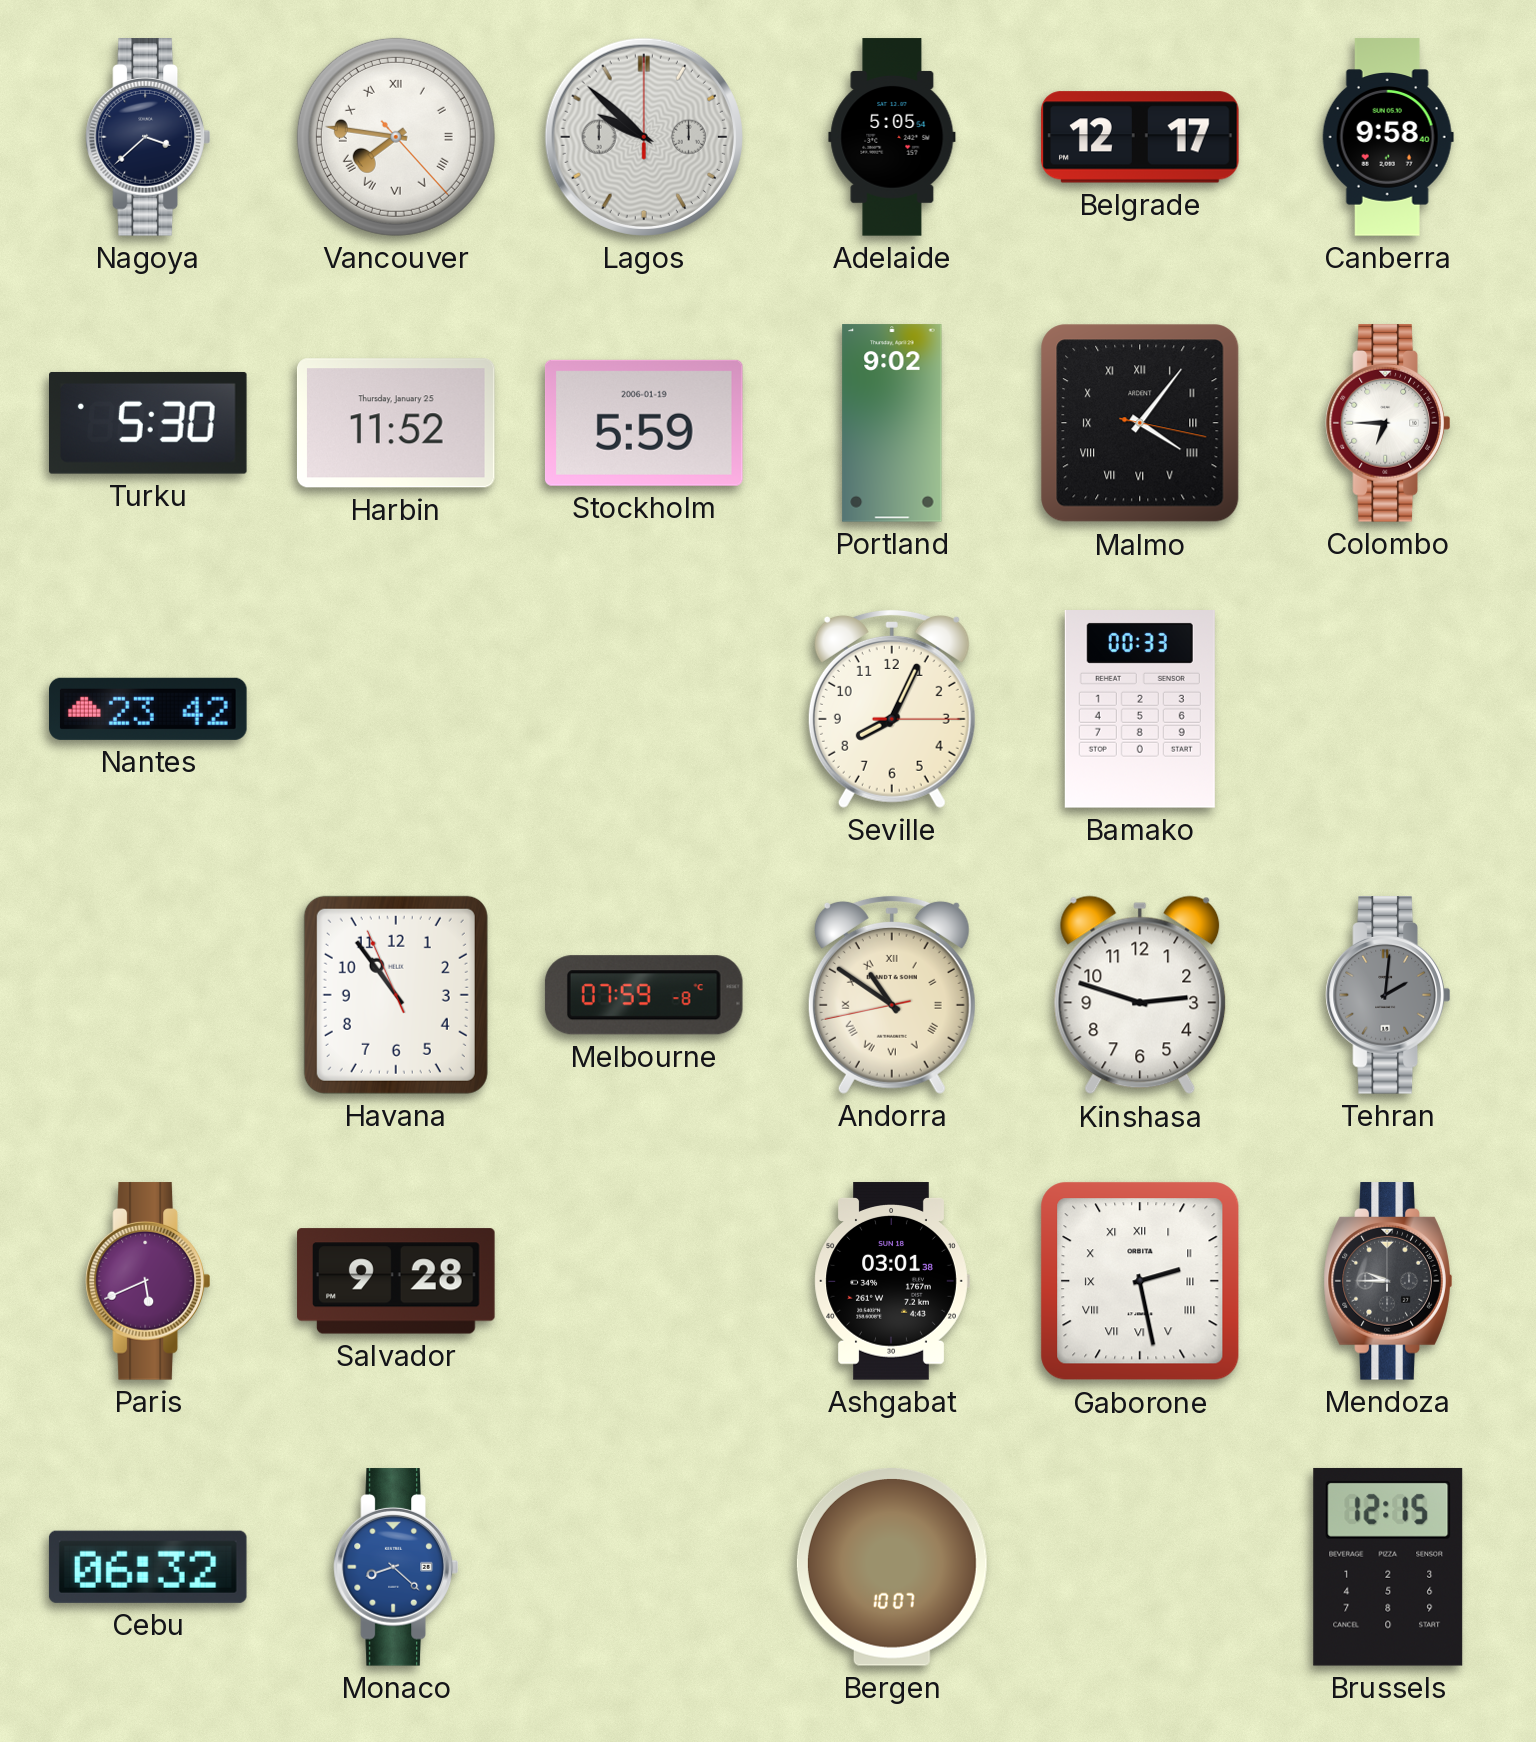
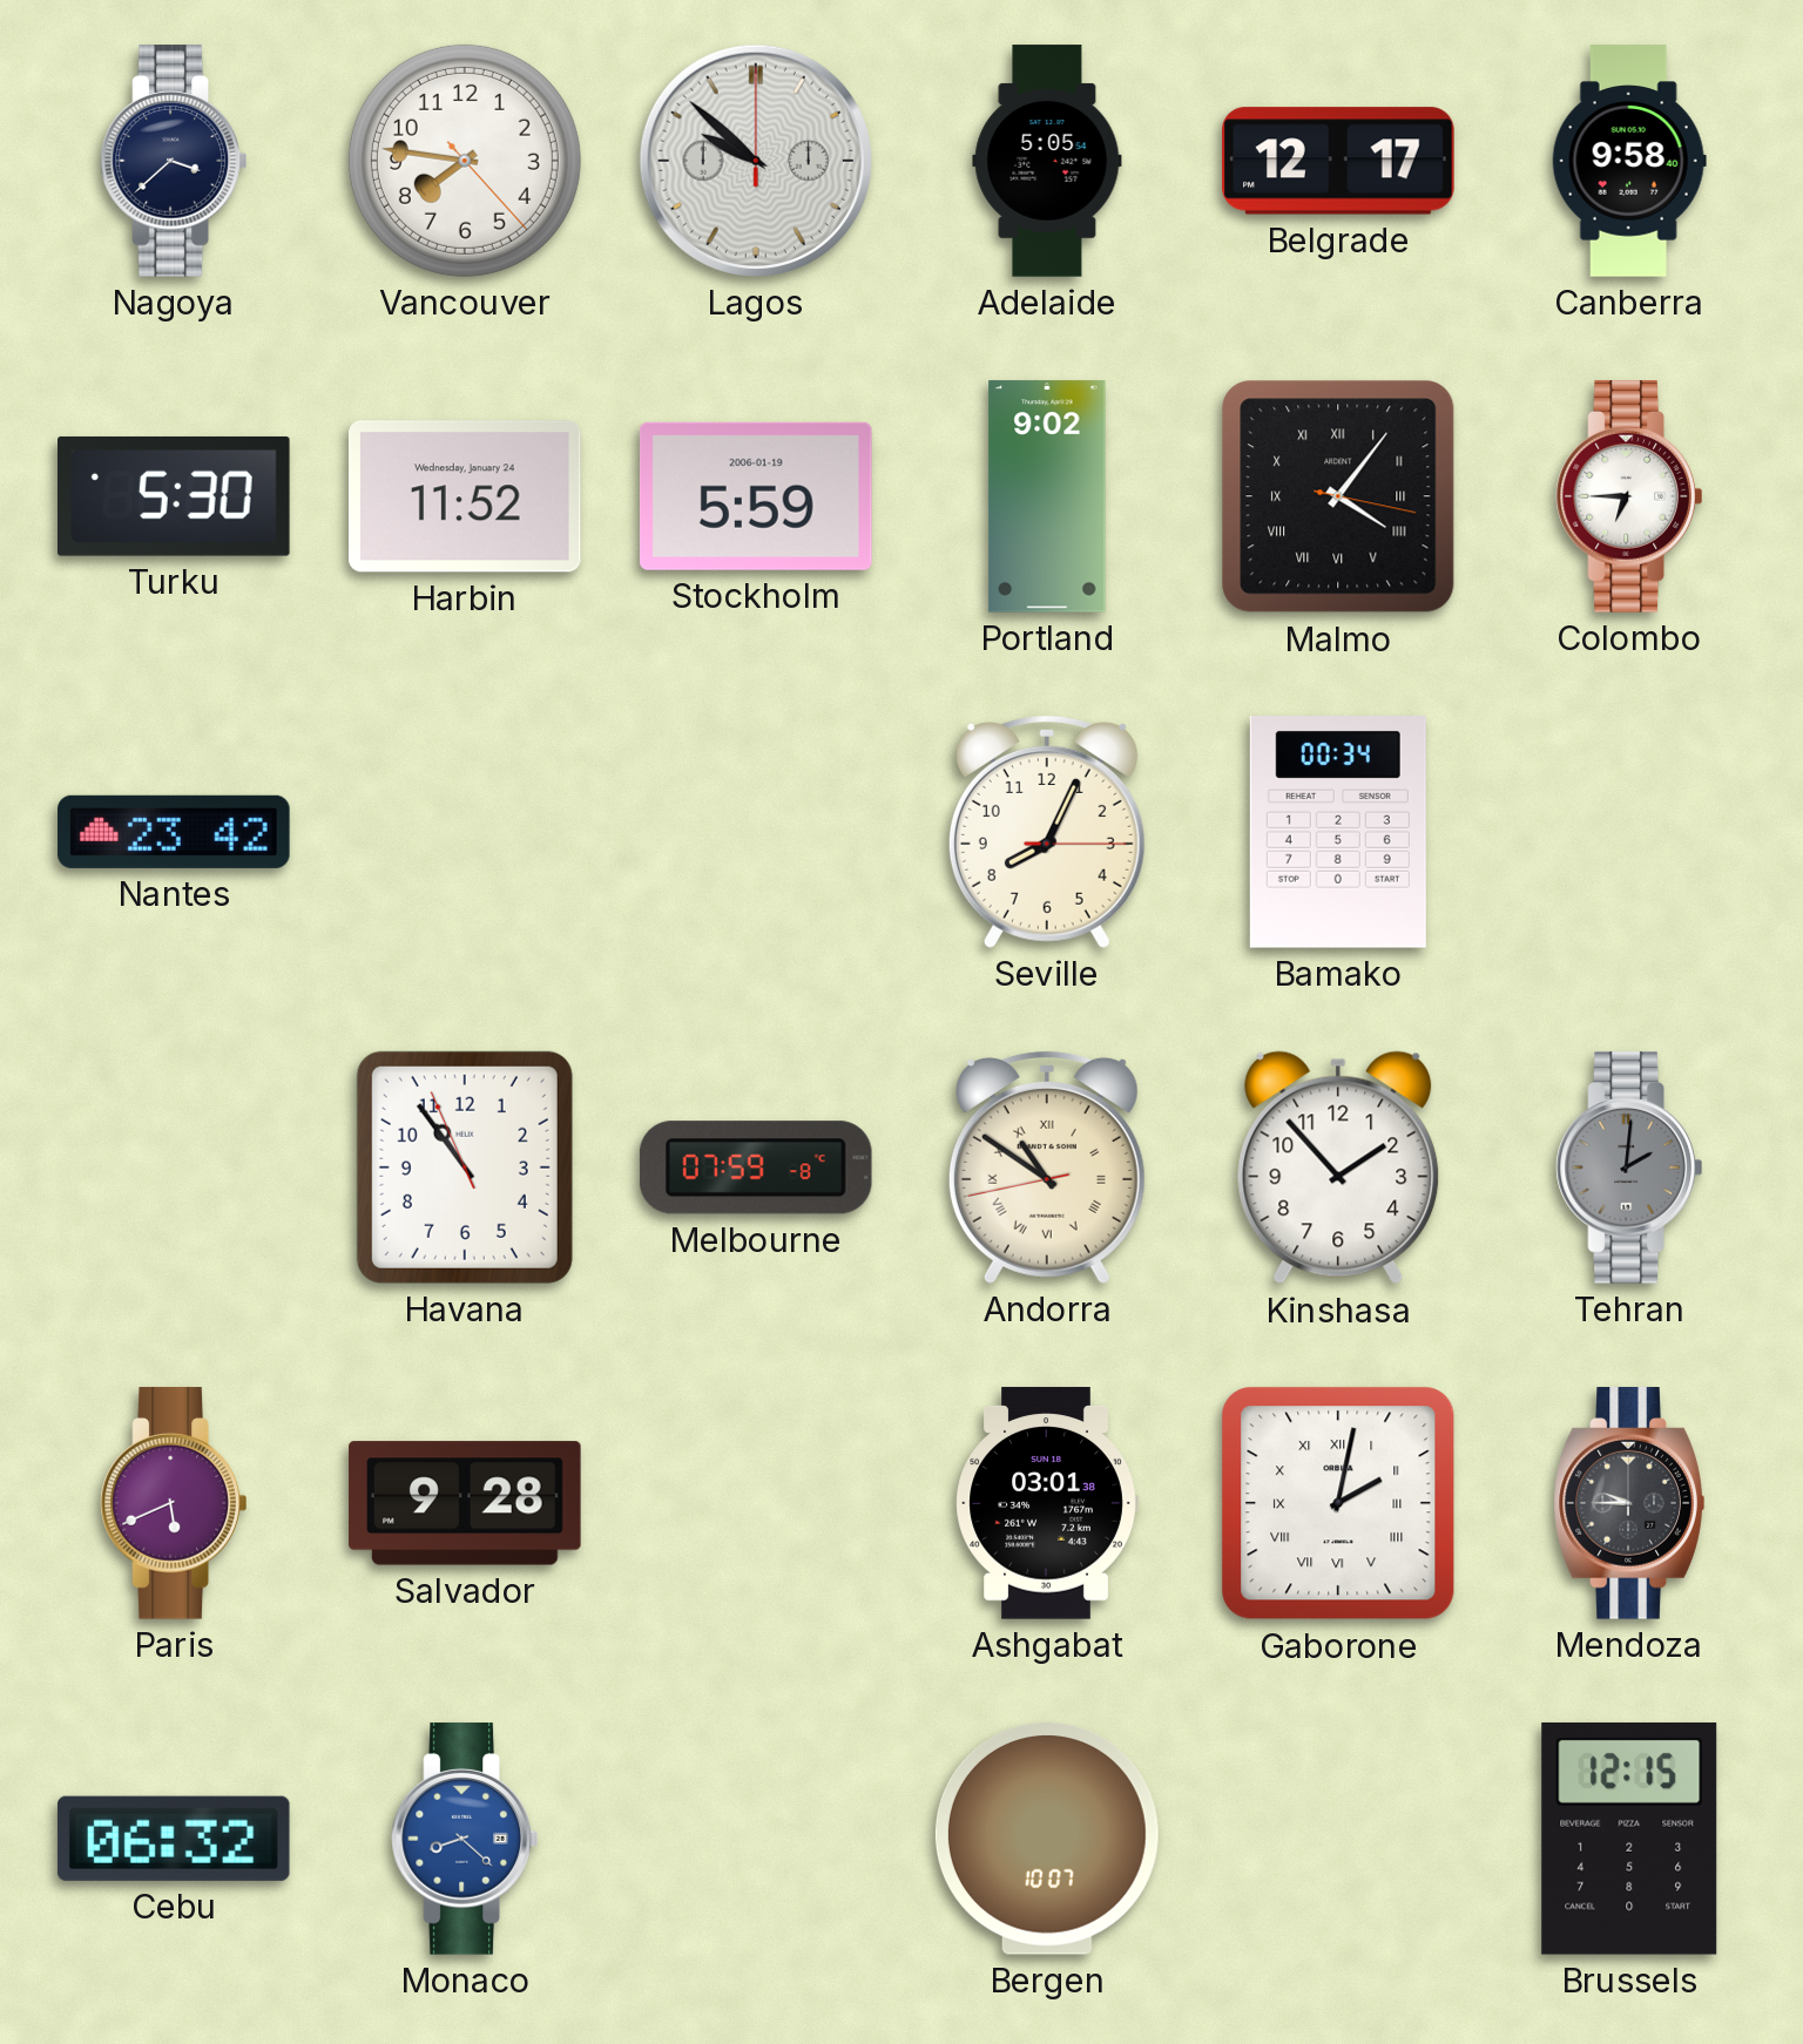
Vancouver numerals: Roman -> Arabic
Harbin date: Thursday, January 25 -> Wednesday, January 24
Bamako: 00:33 -> 00:34
Kinshasa: 2:48 -> 1:53
Gaborone: 2:28 -> 2:02
